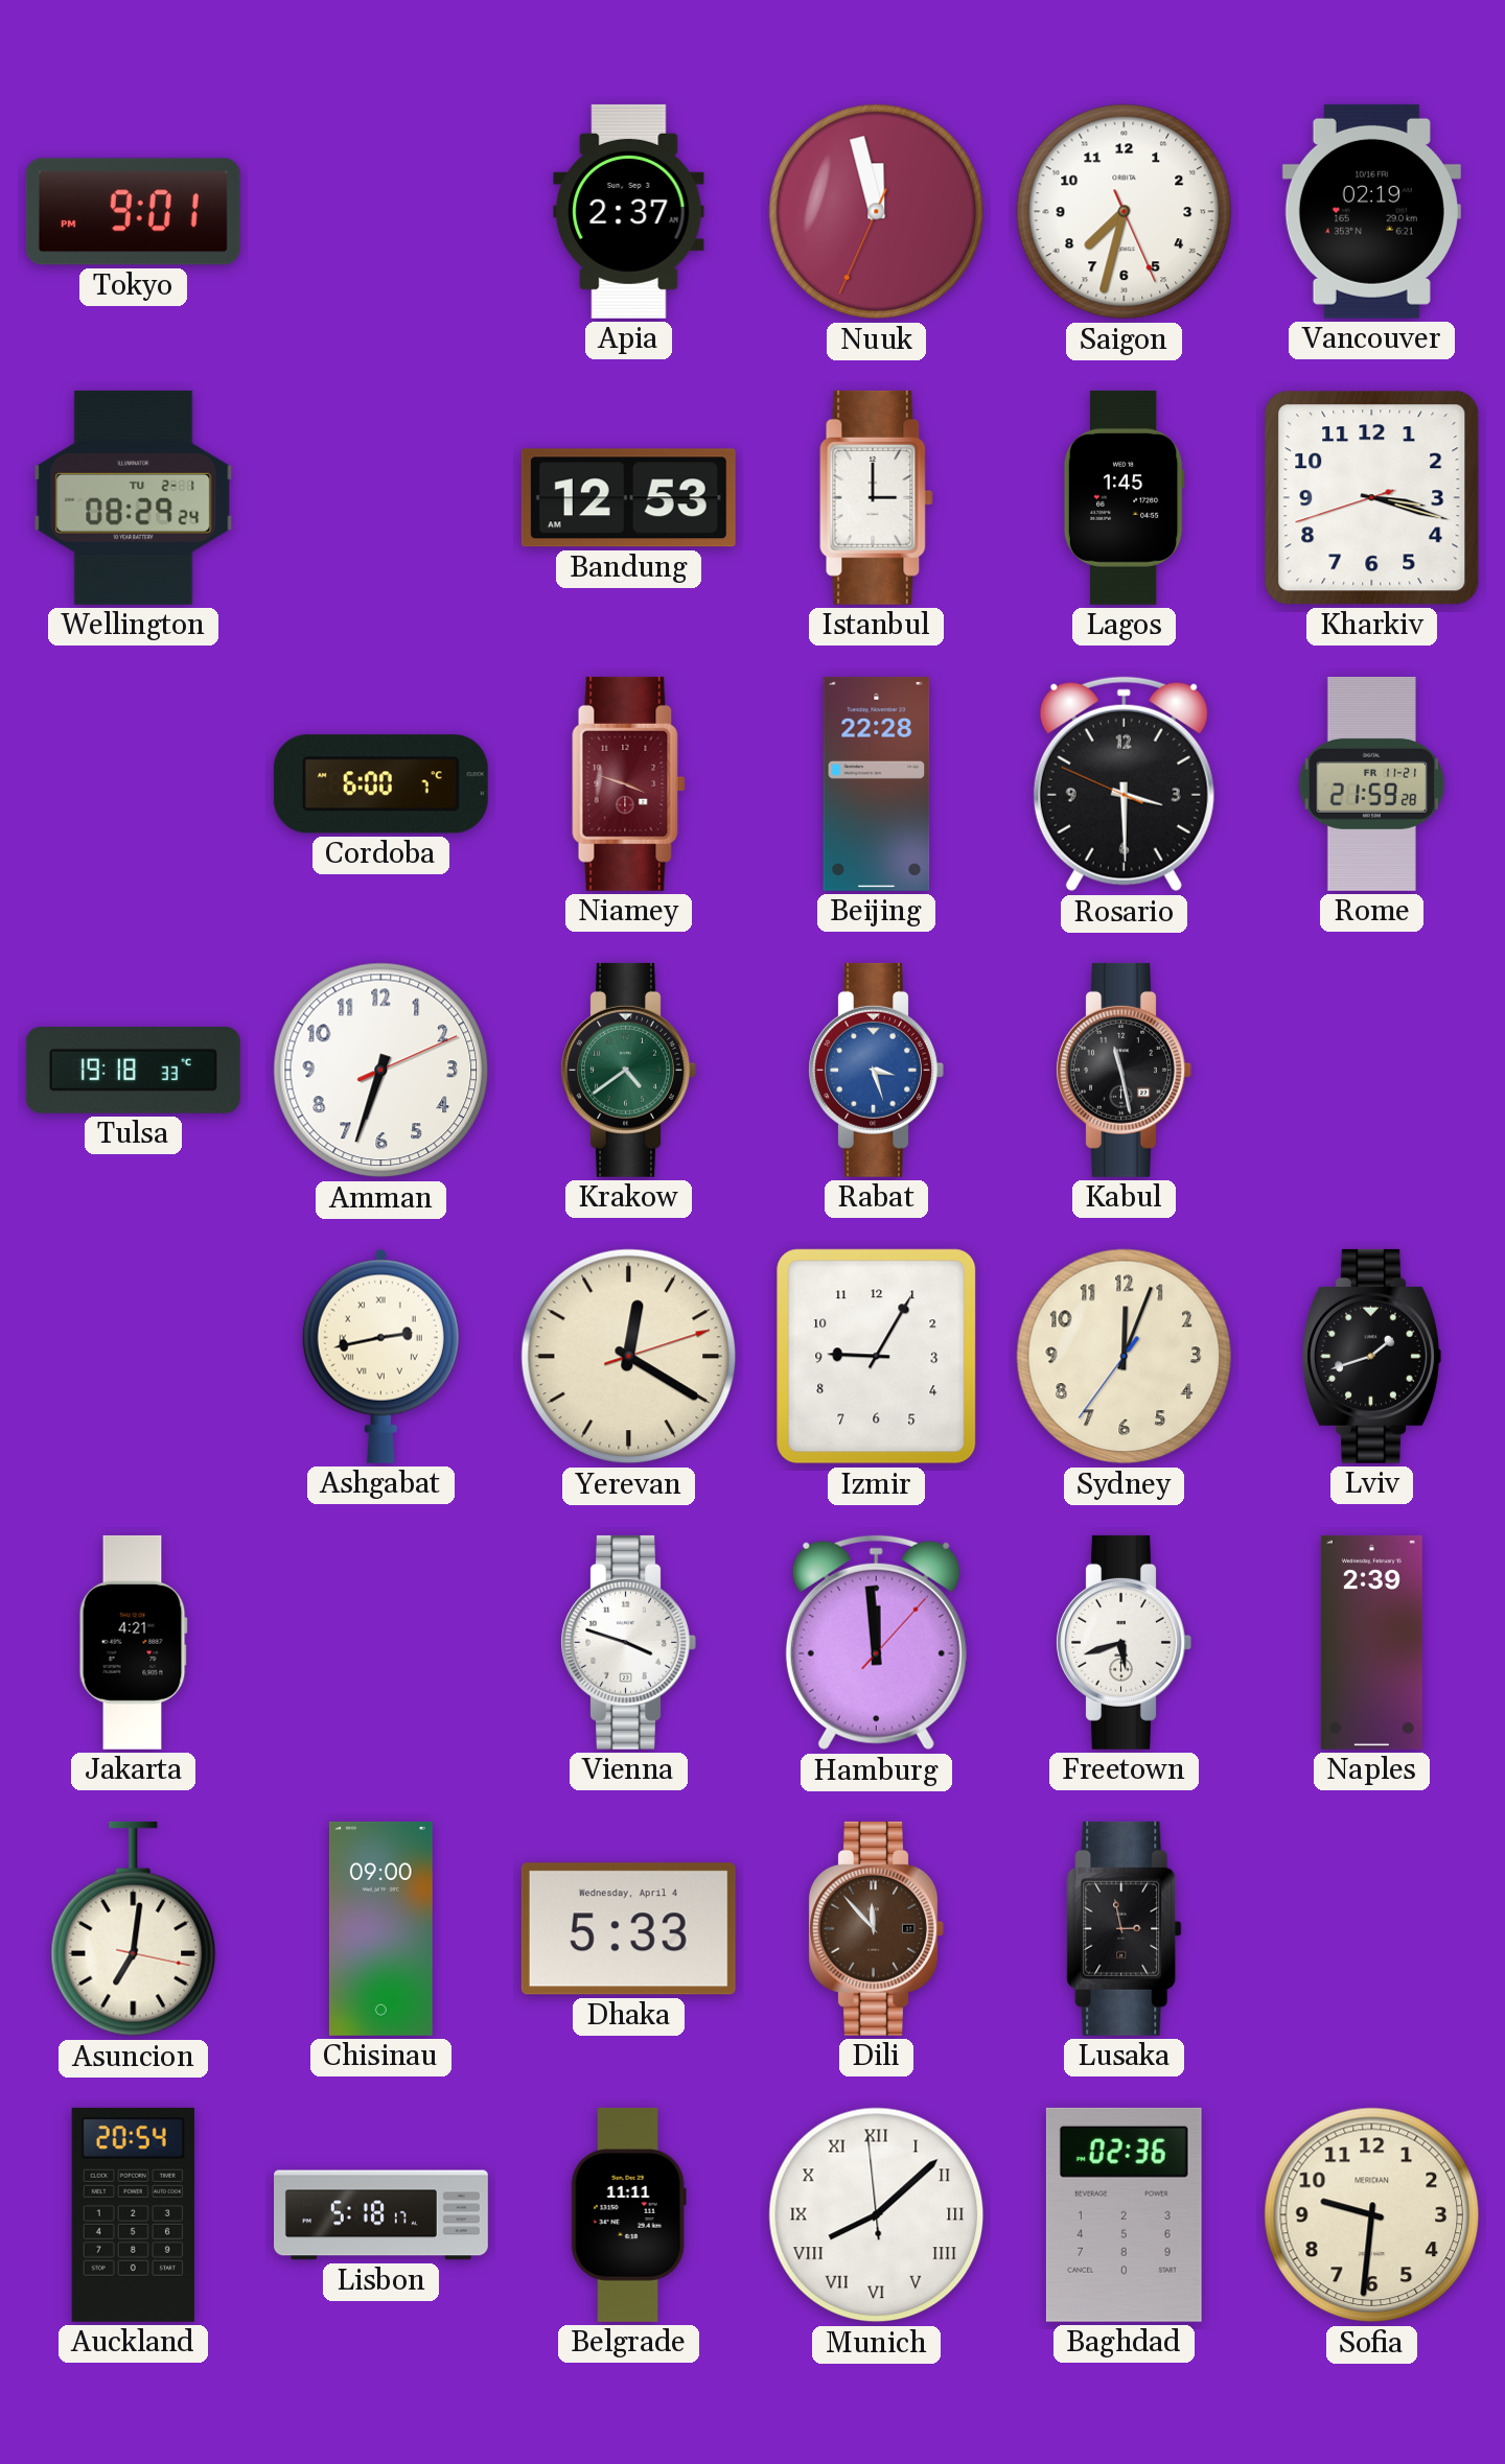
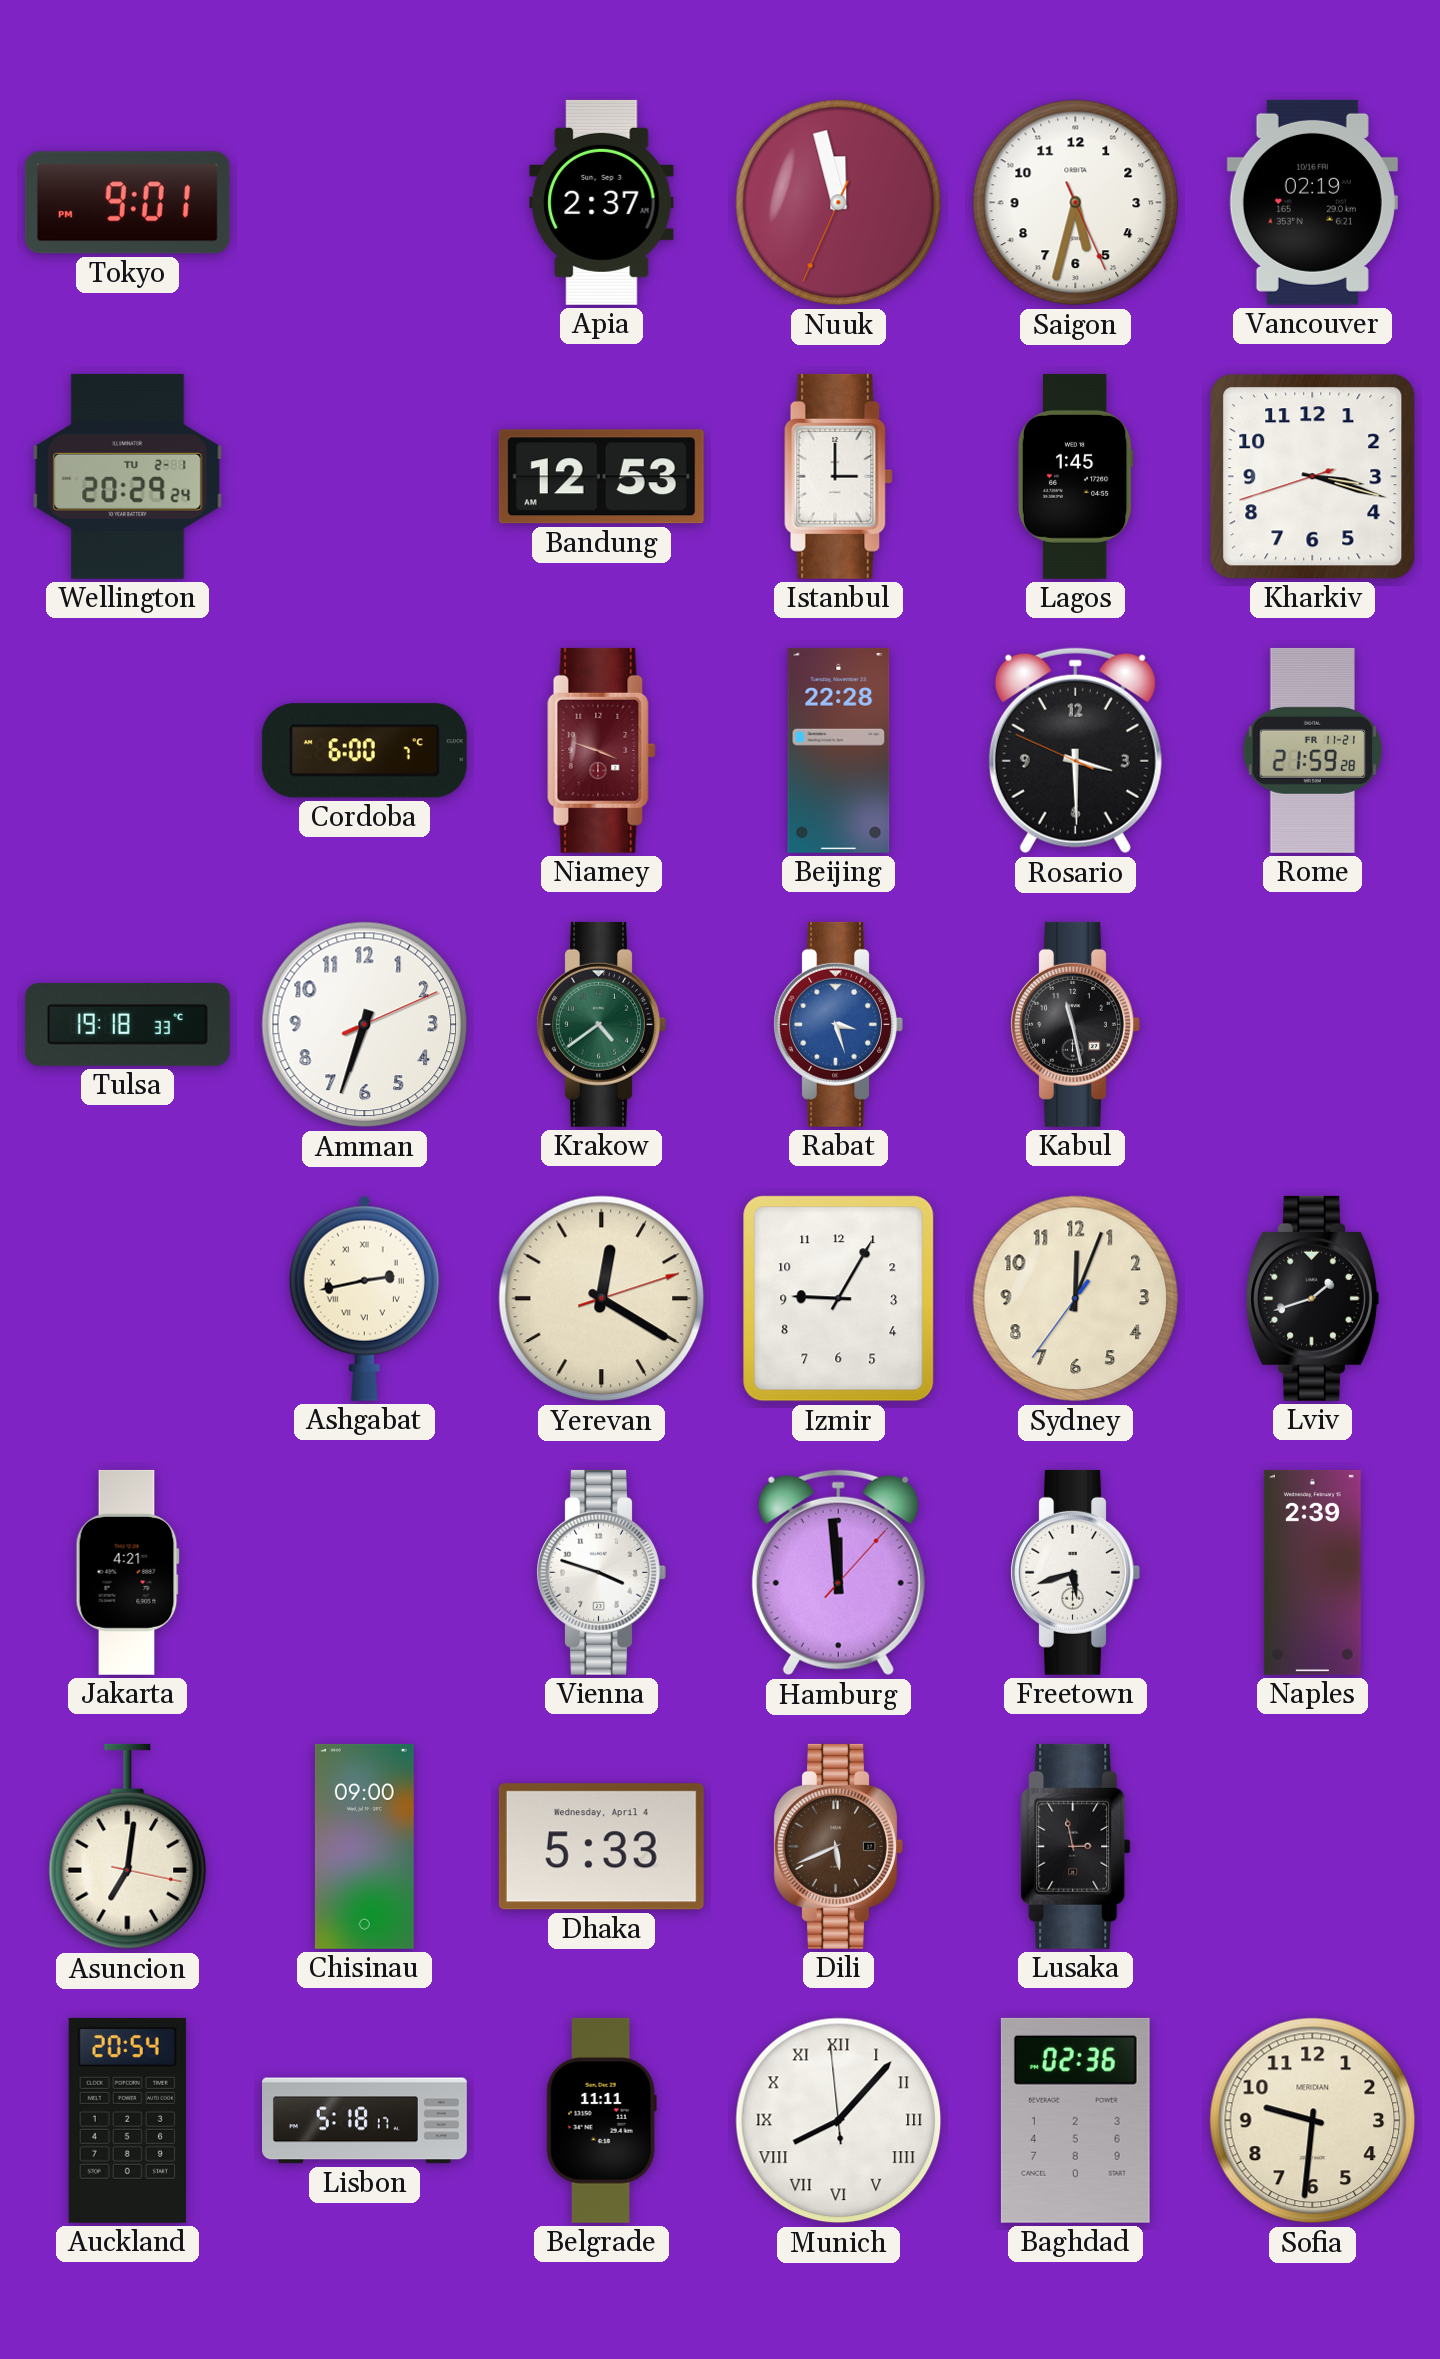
Saigon: 7:32 -> 5:32
Wellington: 08:29 -> 20:29
Dili: 11:53 -> 5:41
Munich: 8:07 -> 8:06
